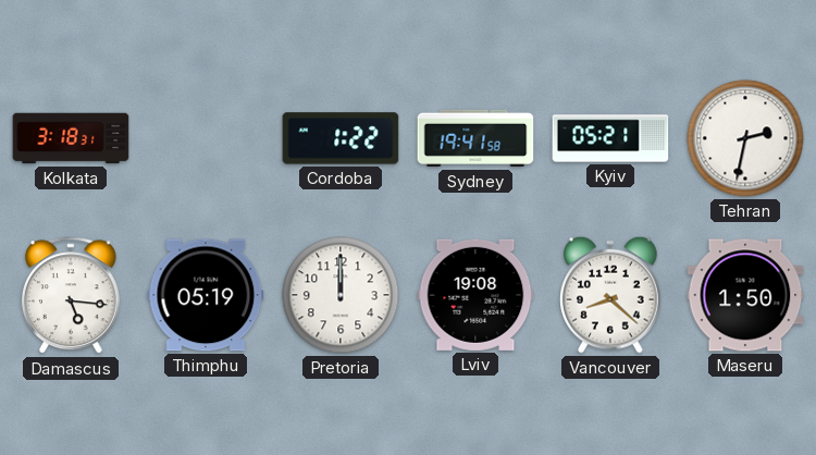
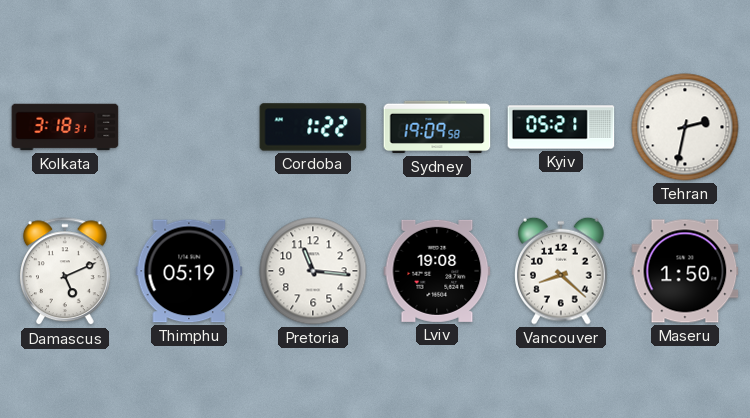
Sydney: 19:41 -> 19:09
Damascus: 5:16 -> 5:11
Pretoria: 12:00 -> 11:16
